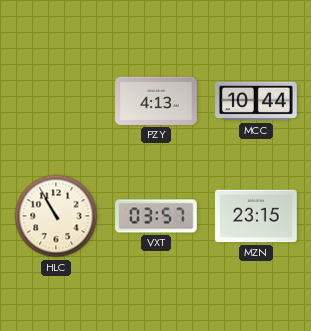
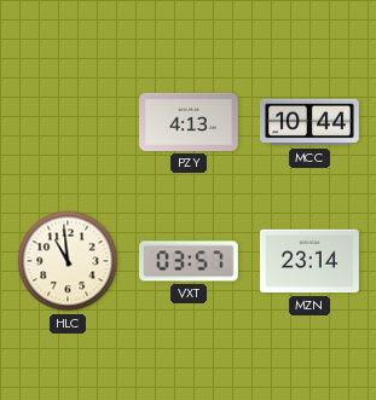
HLC: 10:55 -> 10:59
MZN: 23:15 -> 23:14
